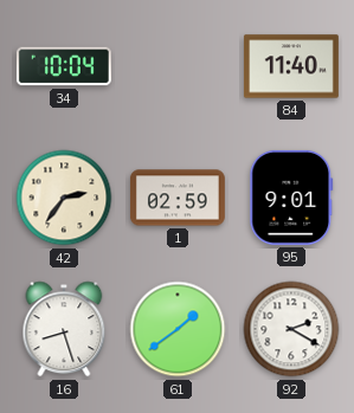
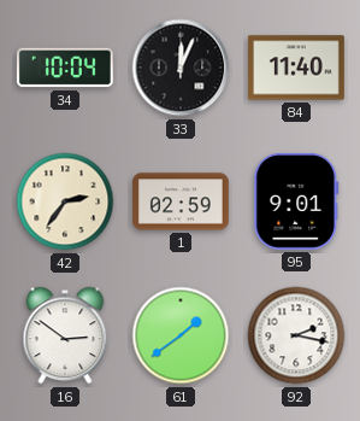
33: none -> 12:04
16: 8:27 -> 2:51
92: 2:20 -> 2:17
